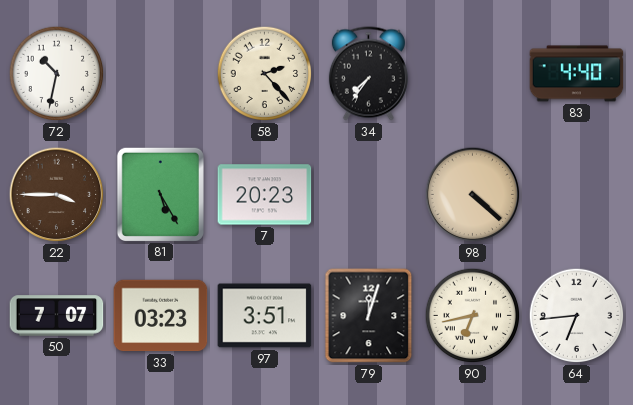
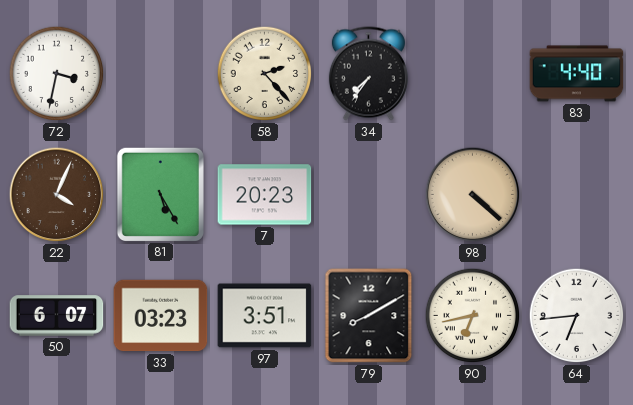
72: 10:32 -> 3:32
22: 3:45 -> 4:04
50: 7:07 -> 6:07
79: 12:03 -> 8:10
